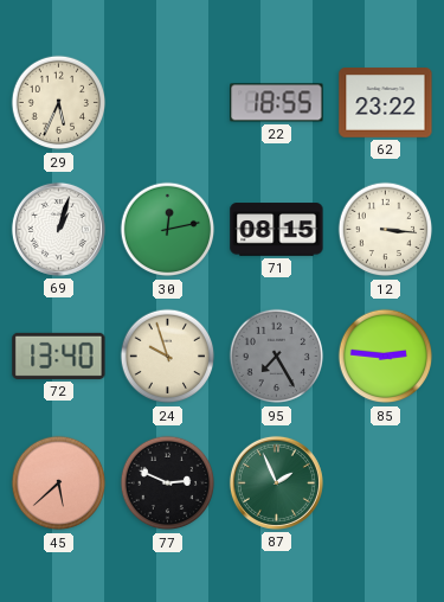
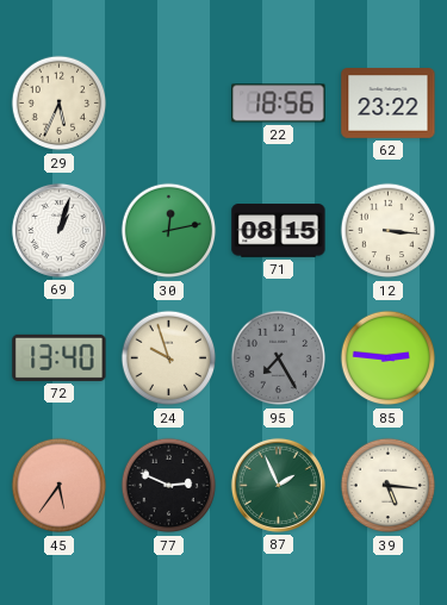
22: 18:55 -> 18:56
45: 5:38 -> 5:36
39: none -> 5:16
